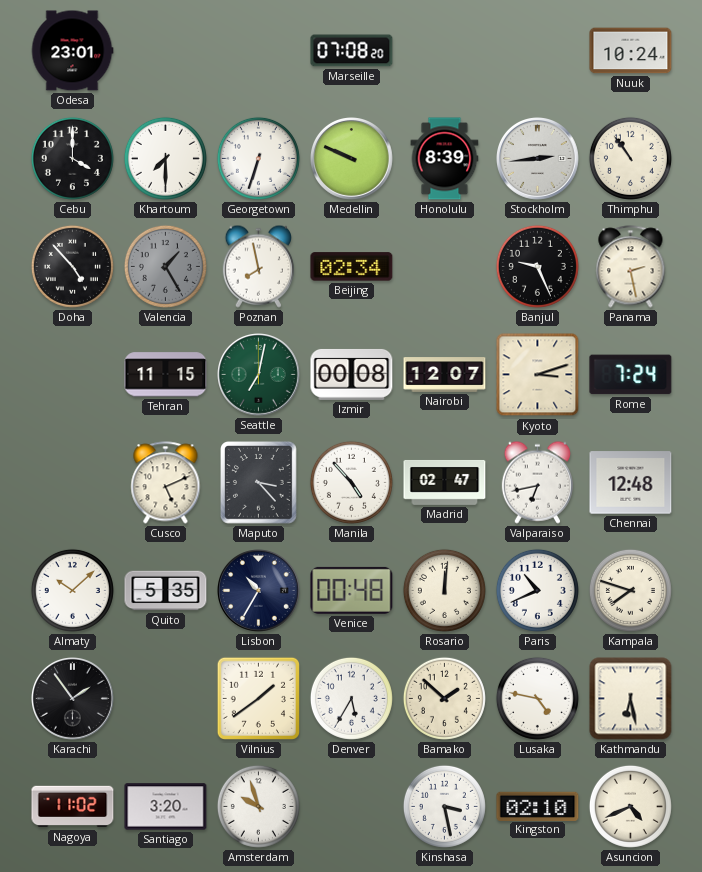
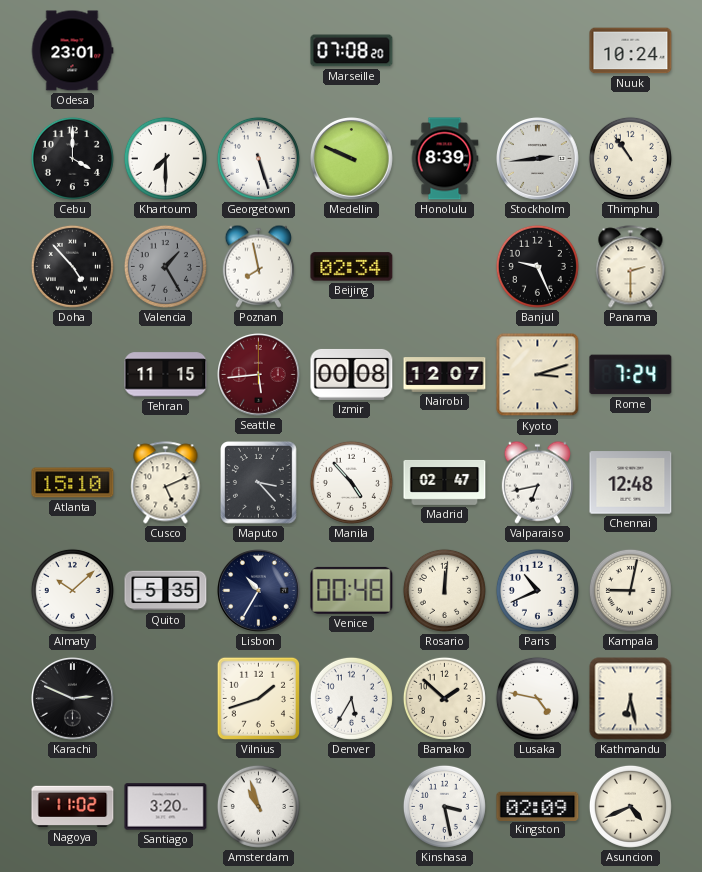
Georgetown: 6:33 -> 5:27
Panama: 2:28 -> 2:30
Seattle: 7:02 -> 5:44
Seattle dial: green -> burgundy
Atlanta: none -> 15:10
Kampala: 7:48 -> 9:02
Karachi: 1:54 -> 2:49
Vilnius: 1:39 -> 1:42
Amsterdam: 9:57 -> 10:57
Kingston: 02:10 -> 02:09
